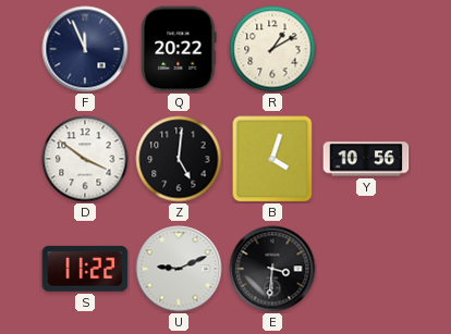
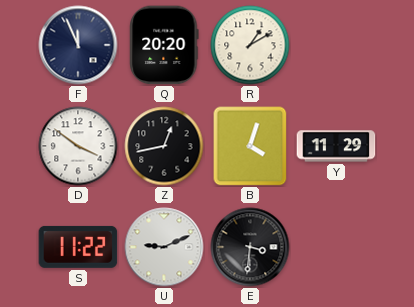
Q: 20:22 -> 20:20
Z: 5:01 -> 12:43
Y: 10:56 -> 11:29
